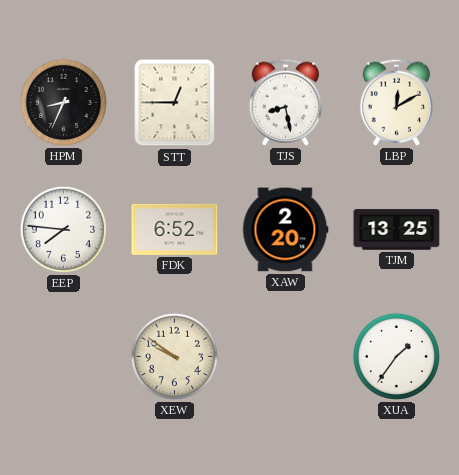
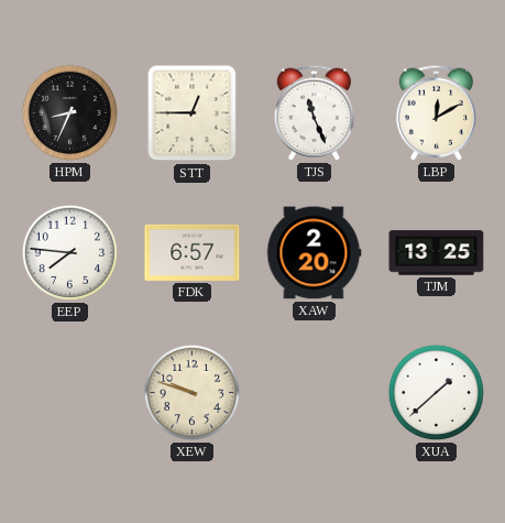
TJS: 8:28 -> 11:26
FDK: 6:52 -> 6:57
XEW: 9:51 -> 9:48
XUA: 1:36 -> 1:38
